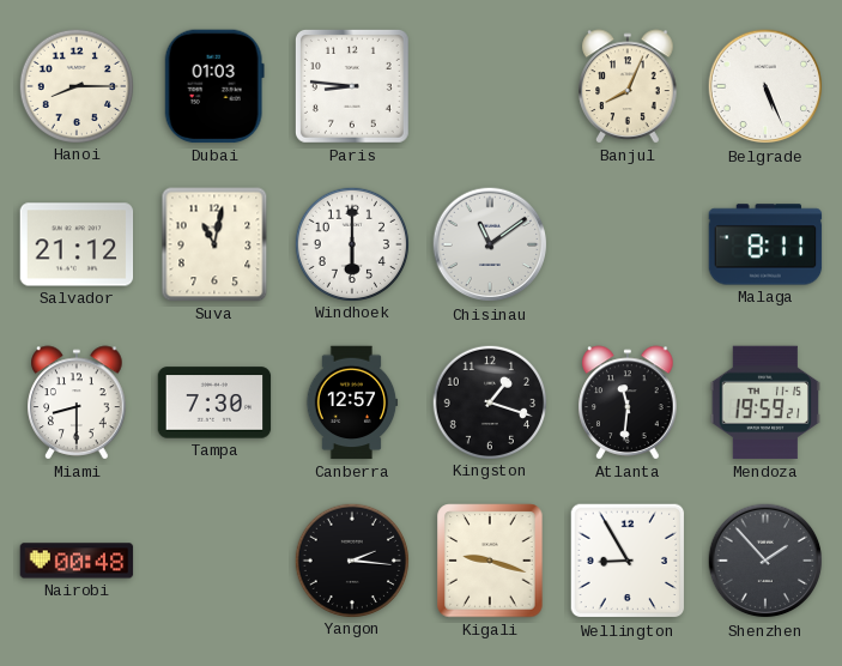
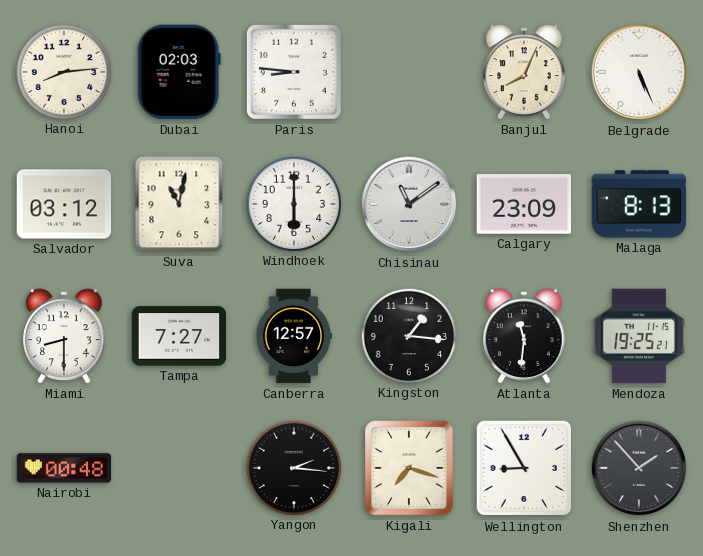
Hanoi: 8:15 -> 8:14
Dubai: 01:03 -> 02:03
Salvador: 21:12 -> 03:12
Calgary: none -> 23:09
Malaga: 8:11 -> 8:13
Tampa: 7:30 -> 7:27
Kingston: 1:18 -> 1:16
Mendoza: 19:59 -> 19:25
Kigali: 9:18 -> 7:18
